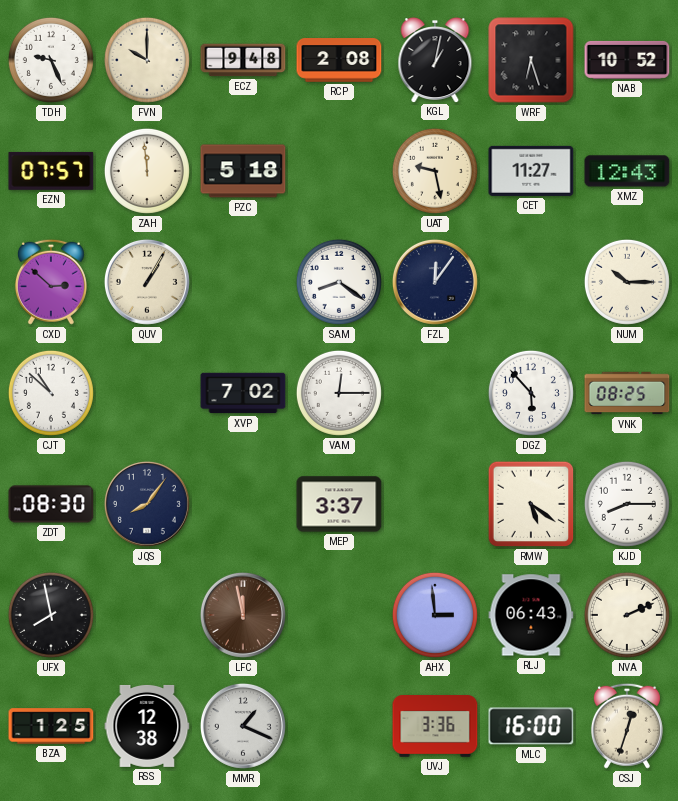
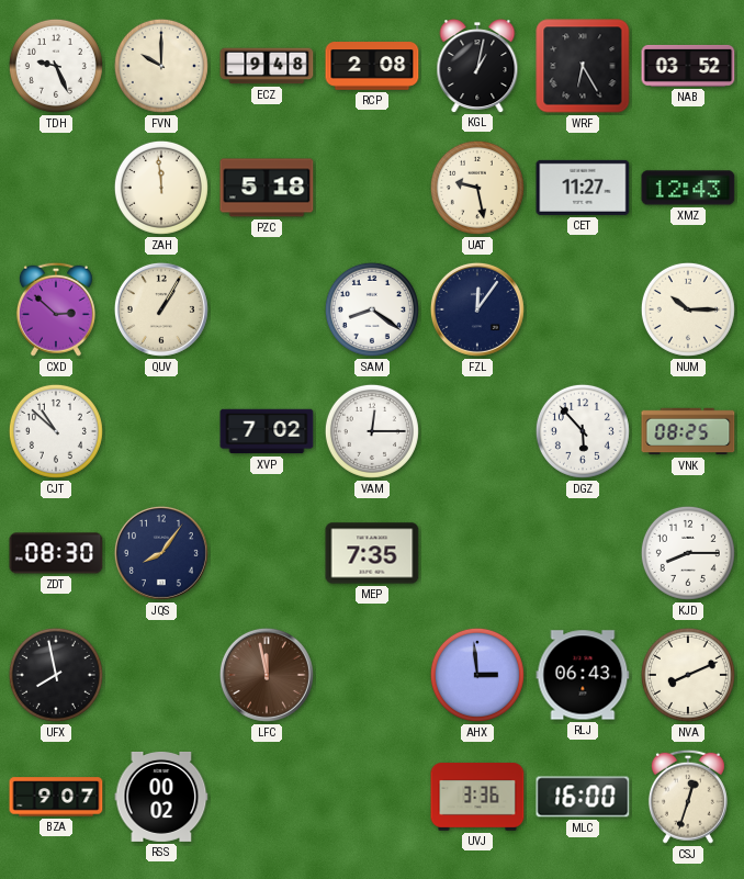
WRF: 6:27 -> 6:25
NAB: 10:52 -> 03:52
EZN: 07:57 -> none
MEP: 3:37 -> 7:35
RMW: 5:21 -> none
NVA: 2:11 -> 8:11
BZA: 1:25 -> 9:07
RSS: 12:38 -> 00:02
MMR: 1:19 -> none
